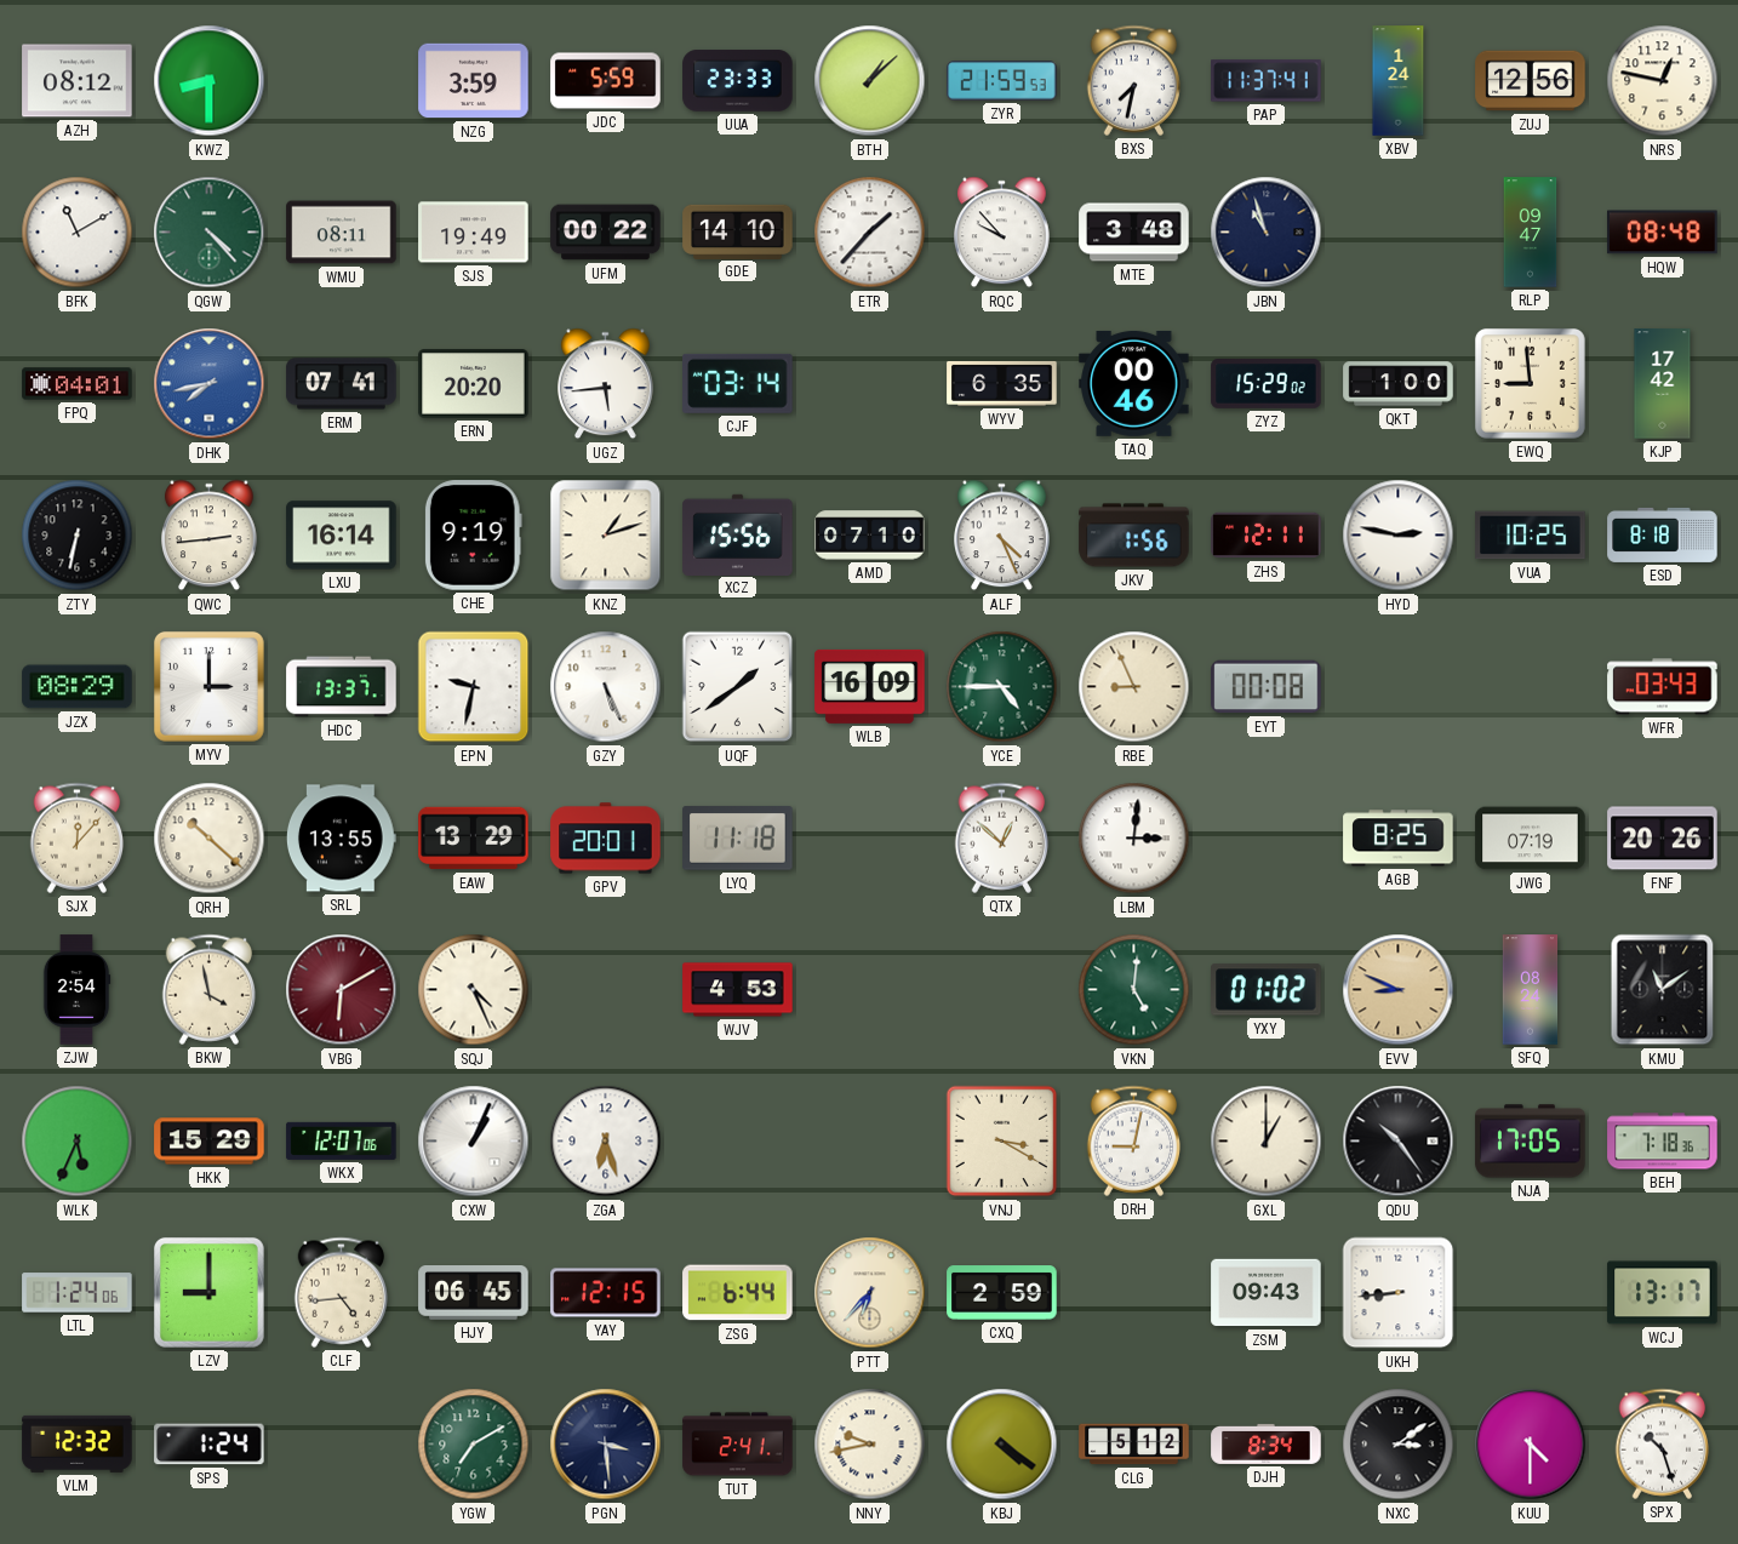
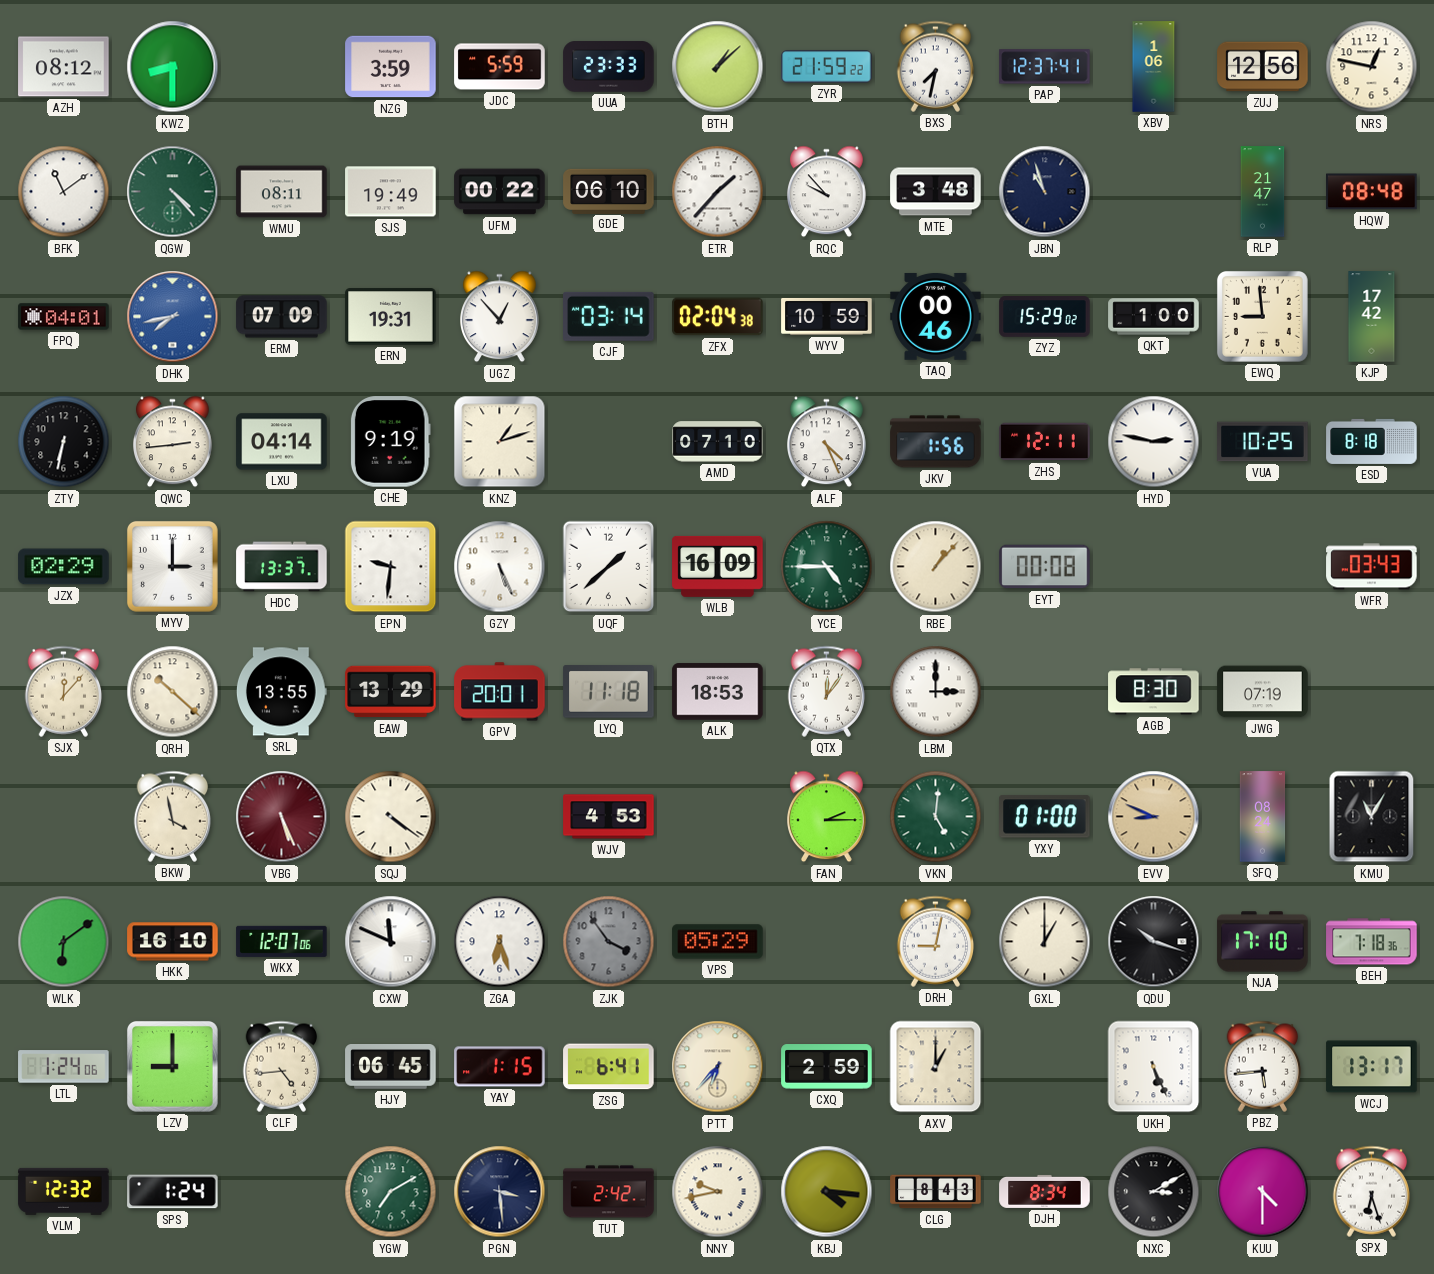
ZYR: 21:59:53 -> 21:59:22
PAP: 11:37 -> 12:37
XBV: 1:24 -> 1:06
BFK: 11:10 -> 11:09
GDE: 14:10 -> 06:10
RLP: 09:47 -> 21:47
ERM: 07:41 -> 07:09
ERN: 20:20 -> 19:31
UGZ: 5:44 -> 12:53
ZFX: none -> 02:04
WYV: 6:35 -> 10:59
LXU: 16:14 -> 04:14
XCZ: 15:56 -> none
JZX: 08:29 -> 02:29
EPN: 9:32 -> 9:31
UQF: 1:39 -> 1:38
RBE: 8:56 -> 1:07
ALK: none -> 18:53
QTX: 12:52 -> 12:06
LBM: 3:01 -> 3:00
AGB: 8:25 -> 8:30
FNF: 20:26 -> none
ZJW: 2:54 -> none
VBG: 6:10 -> 5:26
SQJ: 4:26 -> 4:21
FAN: none -> 2:15
YXY: 01:02 -> 01:00
KMU: 11:09 -> 11:05
WLK: 5:34 -> 6:09
HKK: 15:29 -> 16:10
CXW: 1:04 -> 11:49
ZJK: none -> 3:54
VPS: none -> 05:29
VNJ: 3:20 -> none
QDU: 10:24 -> 10:18
NJA: 17:05 -> 17:10
YAY: 12:15 -> 1:15
ZSG: 6:44 -> 6:41
AXV: none -> 1:00
ZSM: 09:43 -> none
UKH: 8:44 -> 5:26
PBZ: none -> 5:44
TUT: 2:41 -> 2:42
KBJ: 4:21 -> 4:16
CLG: 5:12 -> 8:43
NXC: 3:09 -> 3:10
SPX: 10:27 -> 6:27
